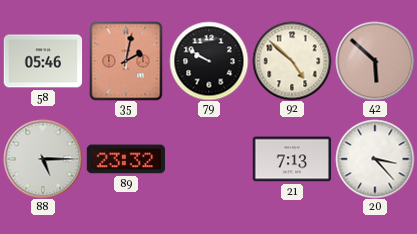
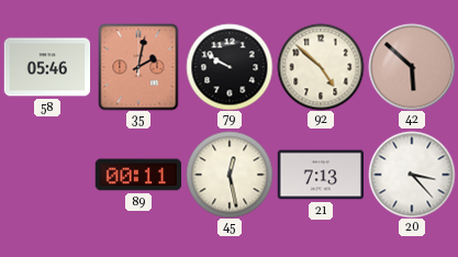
88: 5:15 -> none
89: 23:32 -> 00:11
45: none -> 12:28
